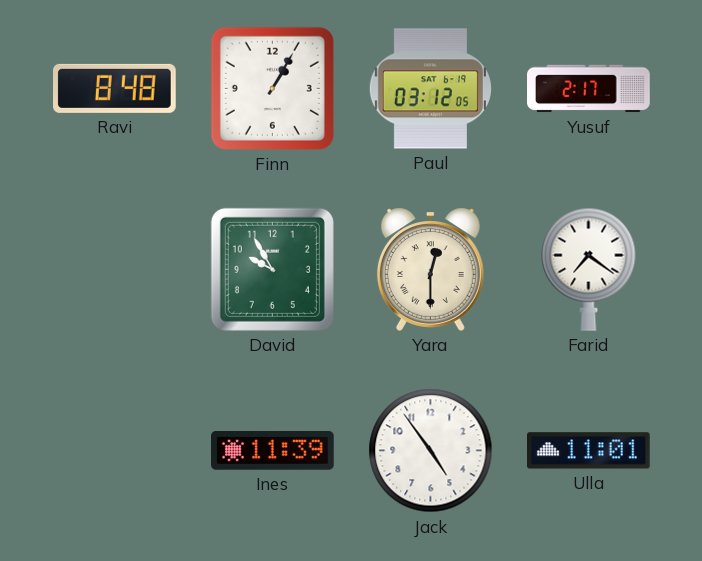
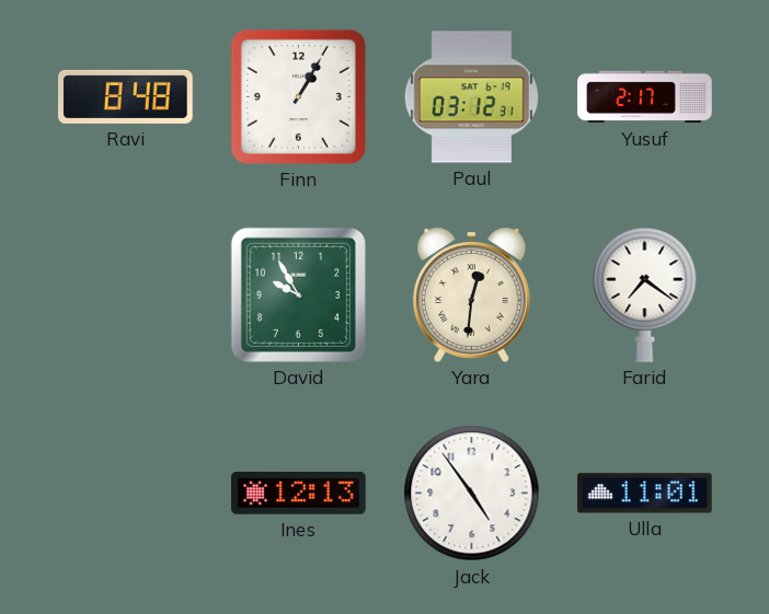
Paul: 03:12:05 -> 03:12:31
Yara: 12:30 -> 12:31
Ines: 11:39 -> 12:13
